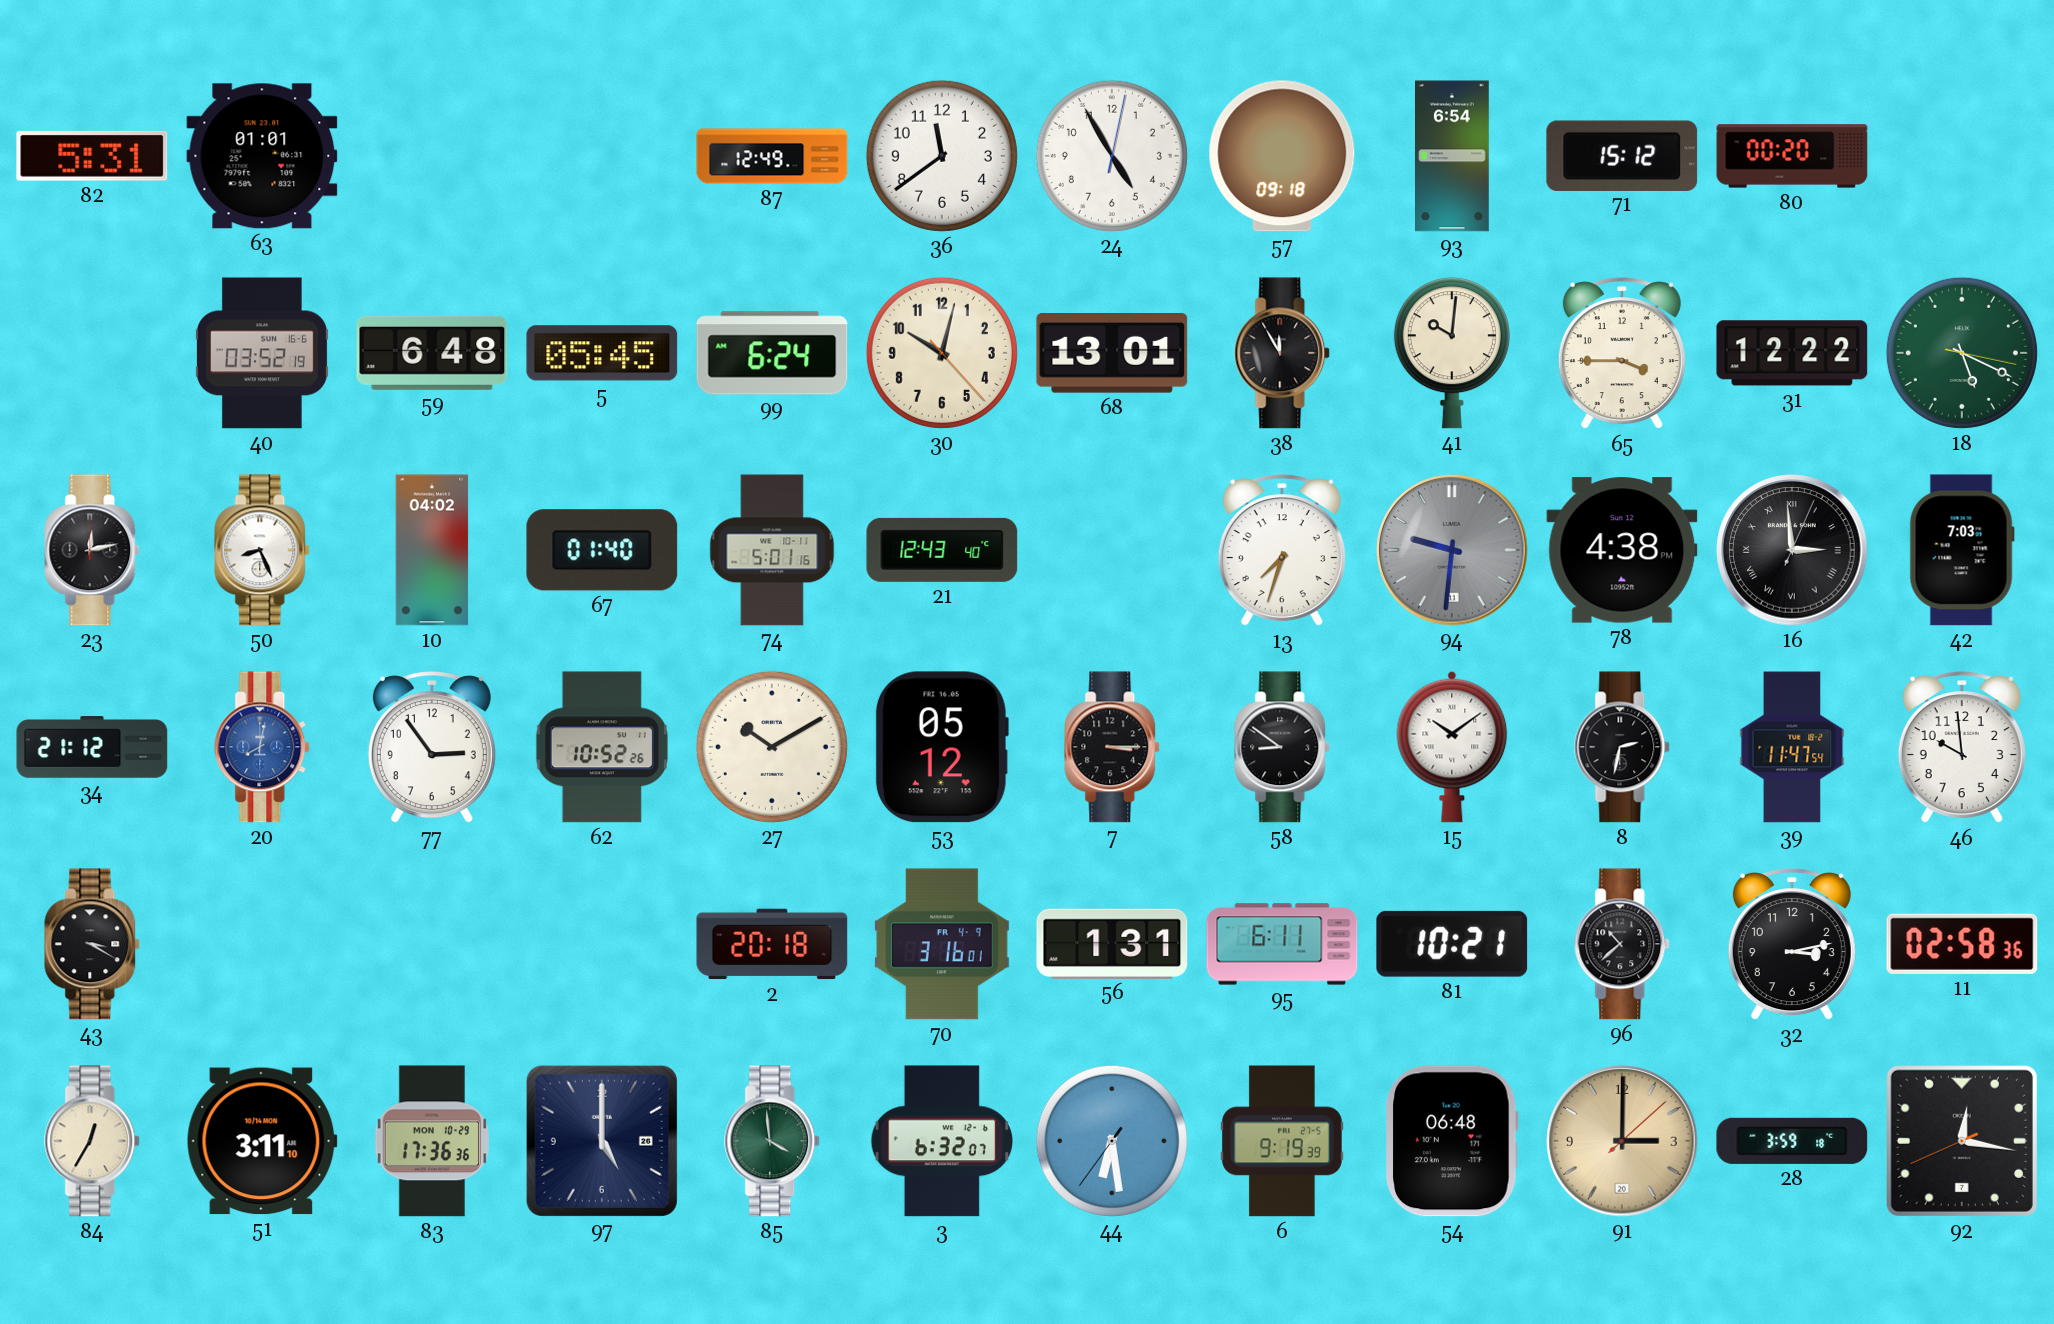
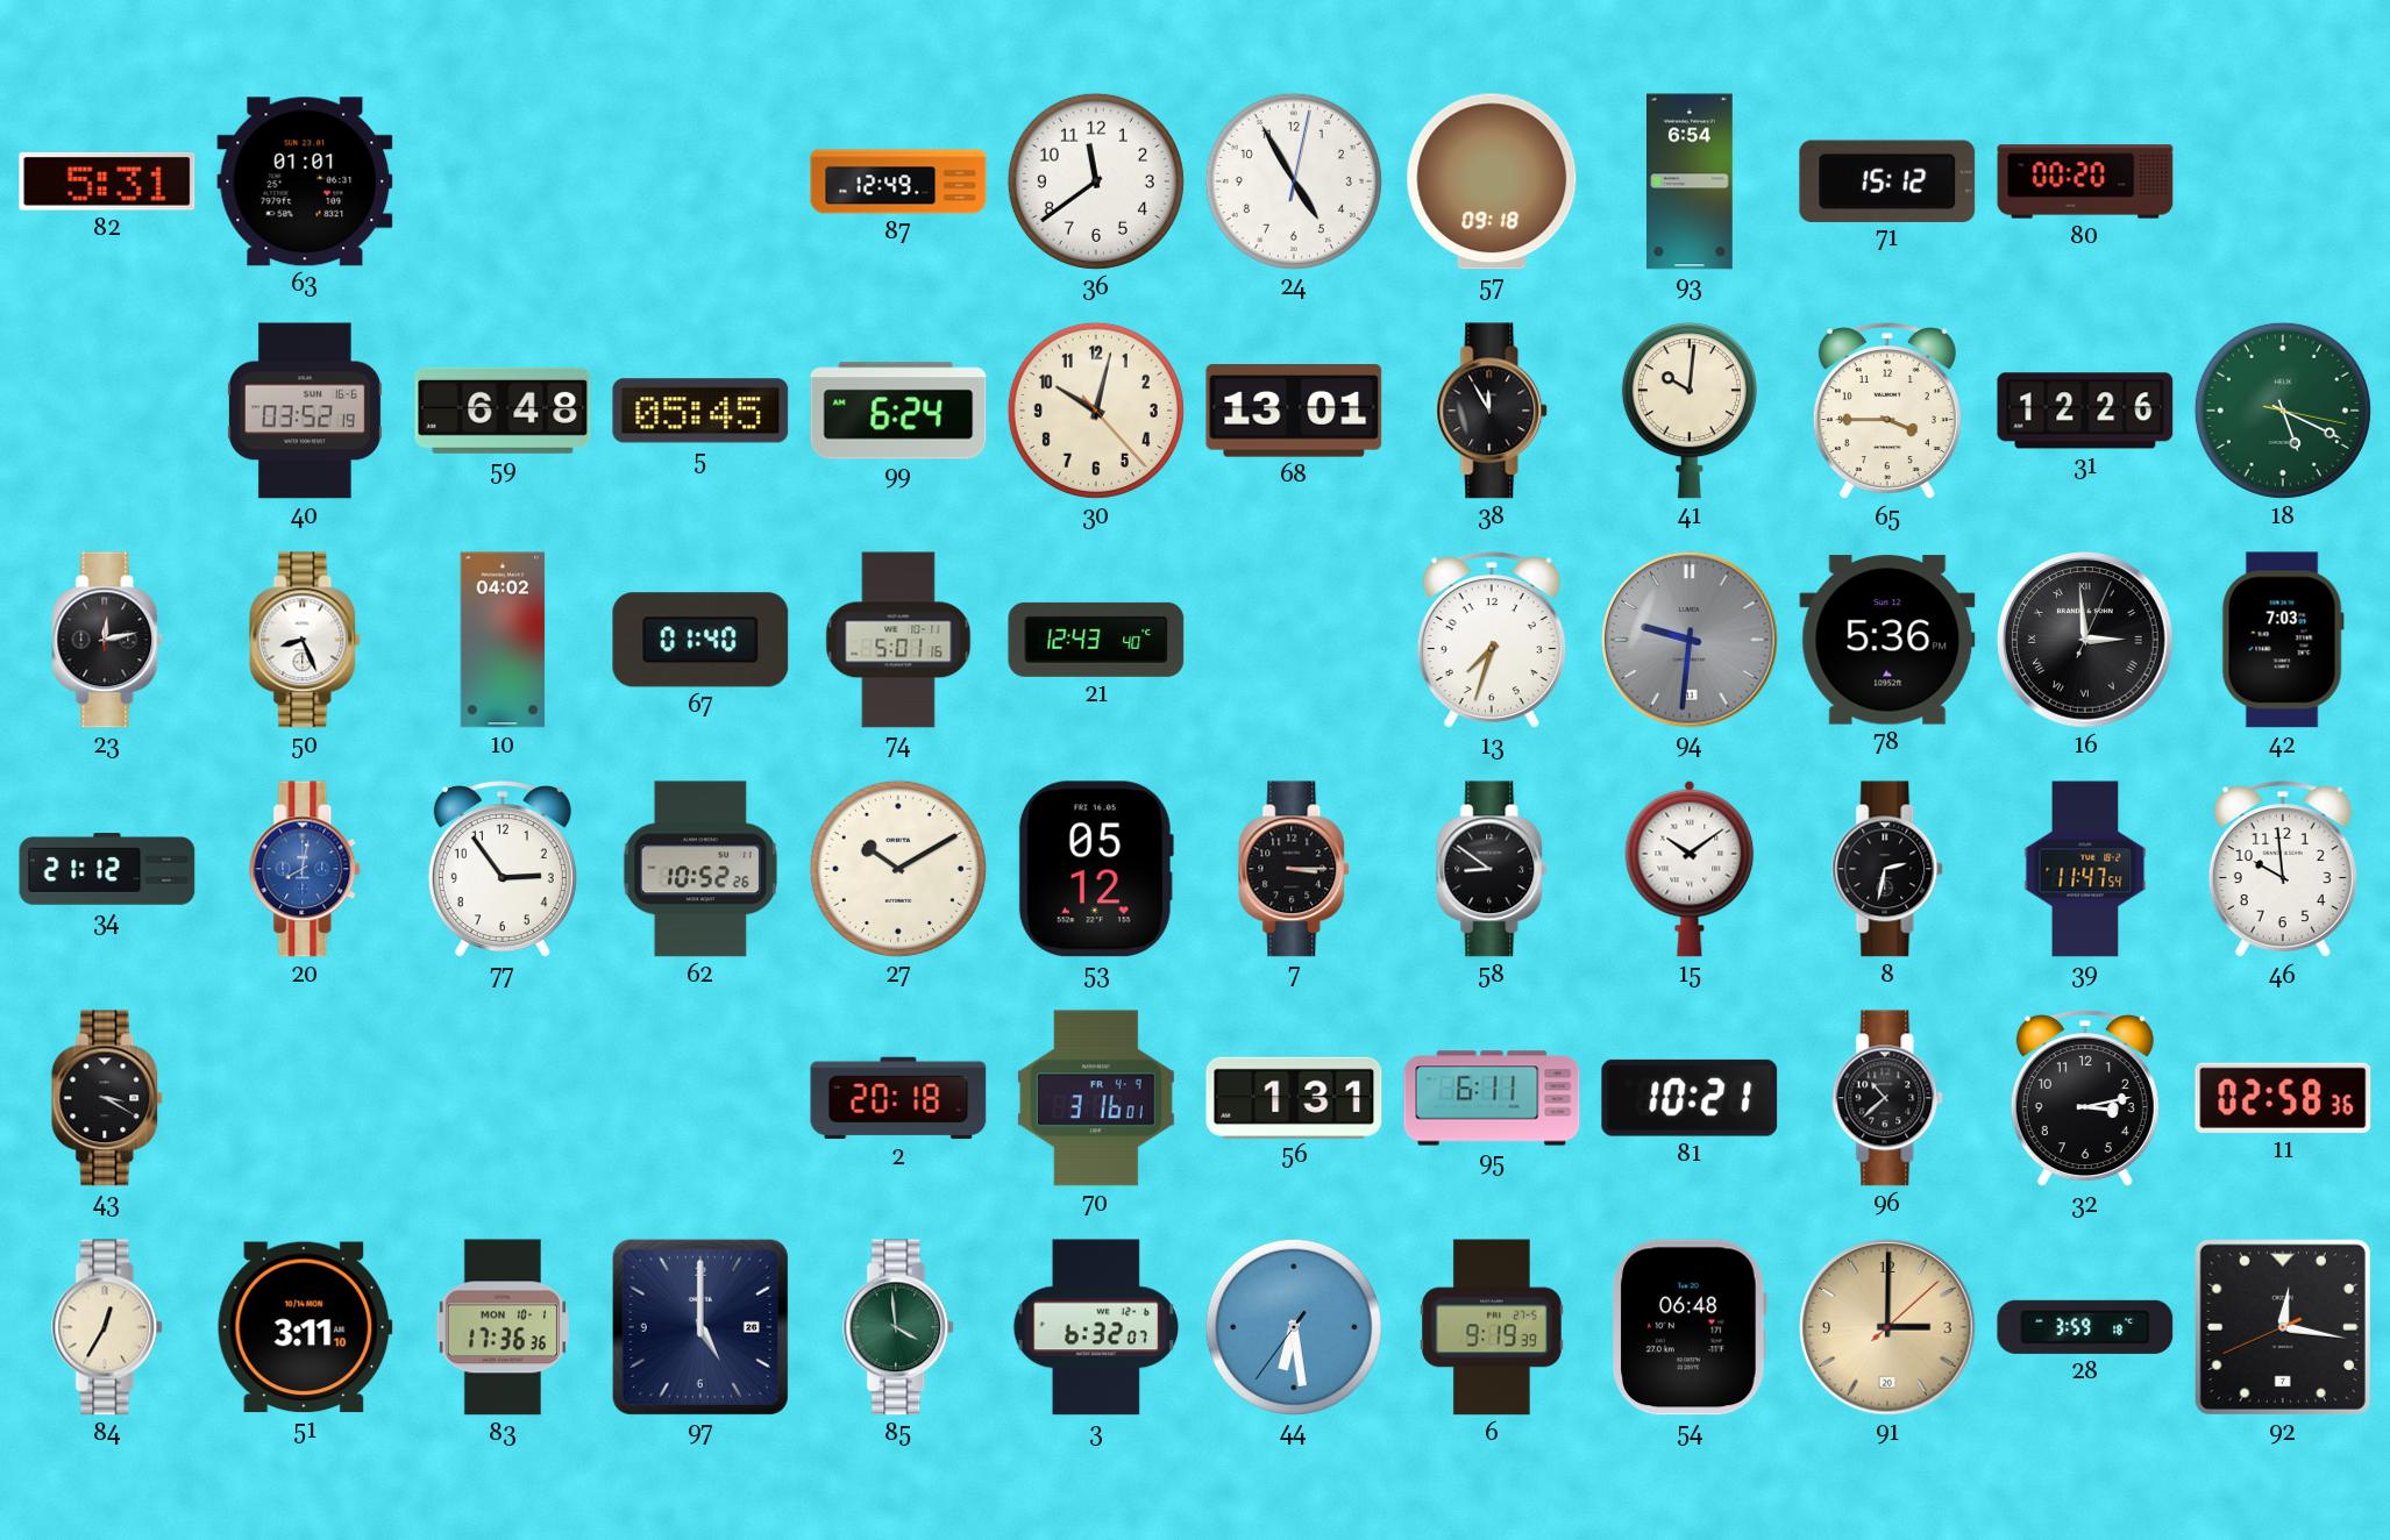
31: 12:22 -> 12:26
78: 4:38 -> 5:36
83 date: MON 10-29 -> MON 10-1
